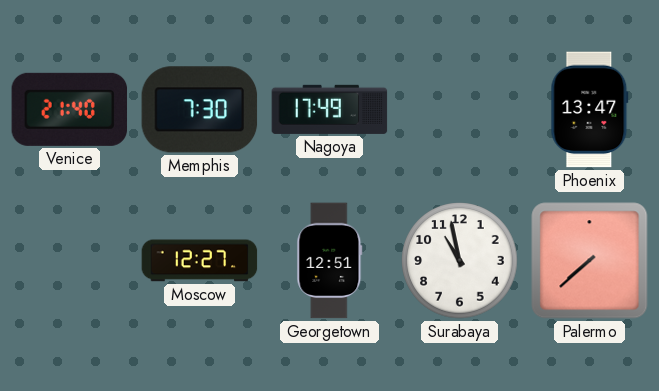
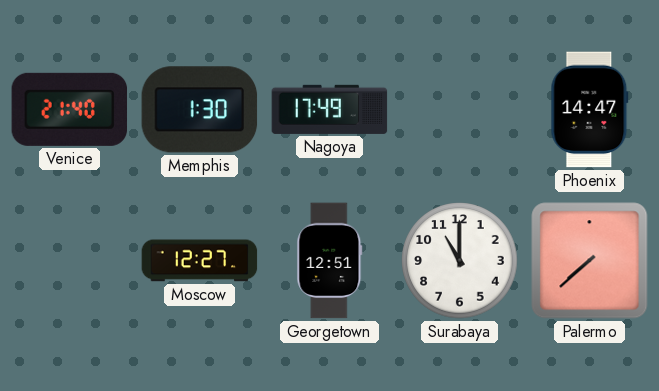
Memphis: 7:30 -> 1:30
Phoenix: 13:47 -> 14:47
Surabaya: 10:58 -> 11:00
